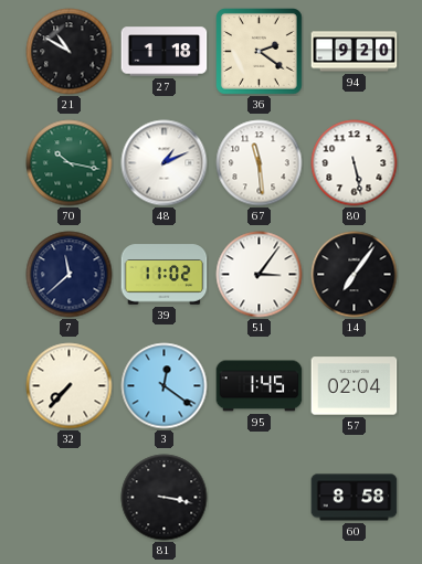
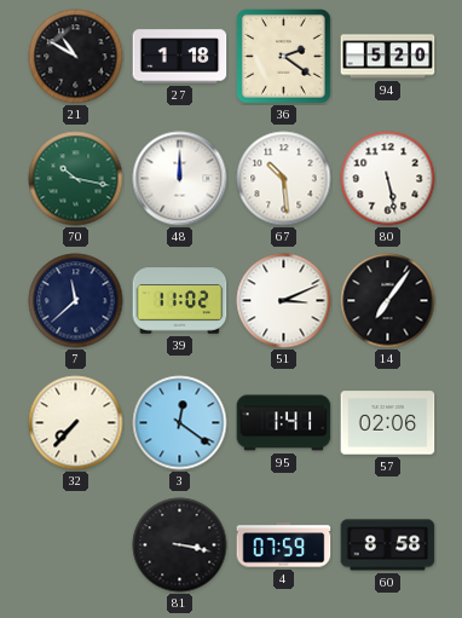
94: 9:20 -> 5:20
48: 1:11 -> 12:00
67: 11:29 -> 10:29
51: 3:06 -> 3:11
95: 1:45 -> 1:41
57: 02:04 -> 02:06
4: none -> 07:59
